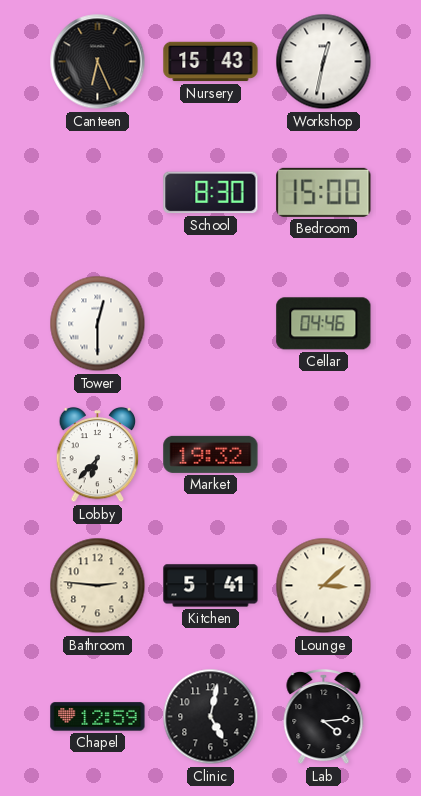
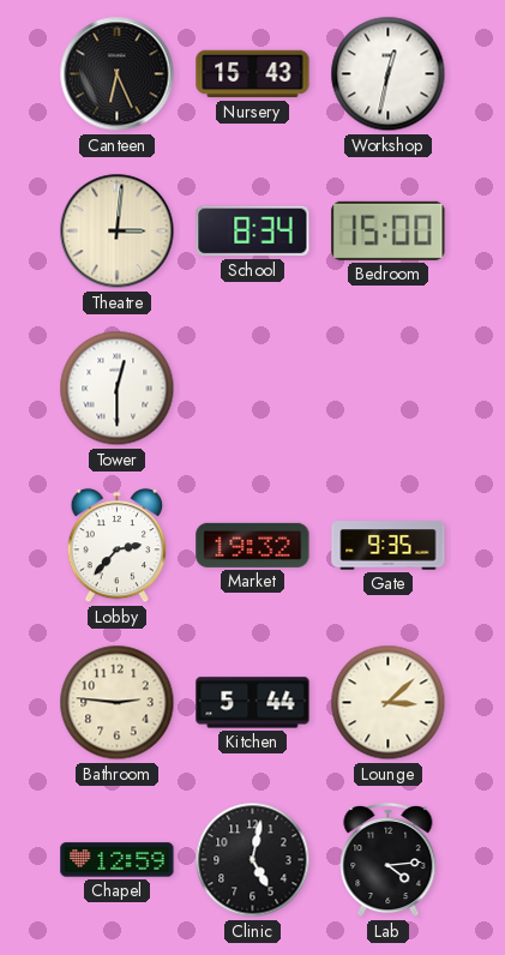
Theatre: none -> 3:01
School: 8:30 -> 8:34
Cellar: 04:46 -> none
Lobby: 6:37 -> 2:37
Gate: none -> 9:35
Kitchen: 5:41 -> 5:44
